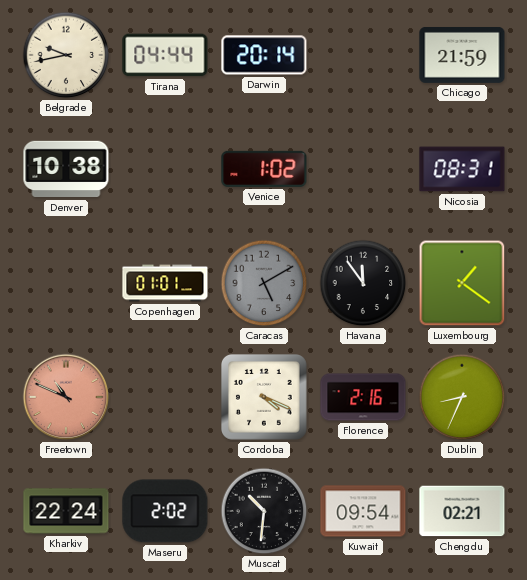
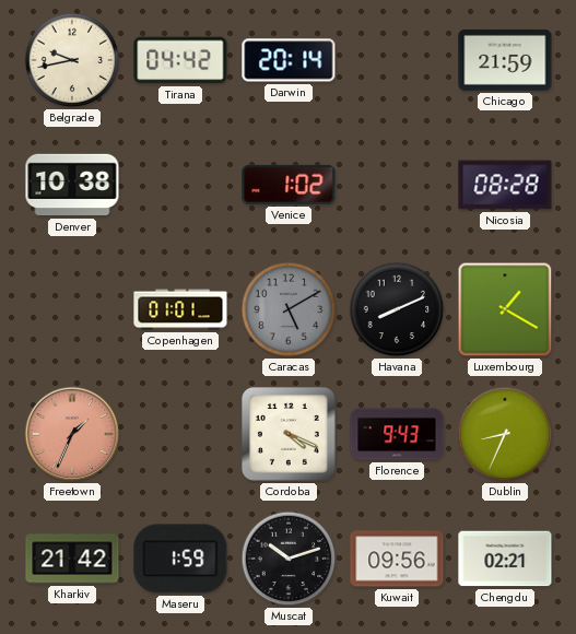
Tirana: 04:44 -> 04:42
Nicosia: 08:31 -> 08:28
Havana: 11:54 -> 8:11
Luxembourg: 1:21 -> 1:20
Freetown: 10:49 -> 1:34
Florence: 2:16 -> 9:43
Kharkiv: 22:24 -> 21:42
Maseru: 2:02 -> 1:59
Muscat: 10:31 -> 10:12
Kuwait: 09:54 -> 09:56
